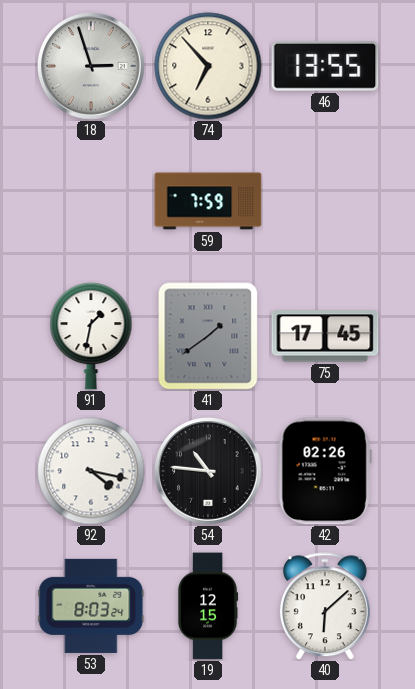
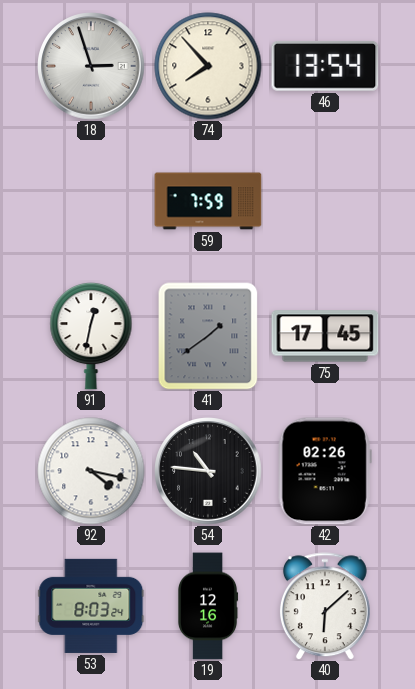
74: 6:53 -> 7:53
46: 13:55 -> 13:54
91: 1:32 -> 12:32
19: 12:15 -> 12:16
